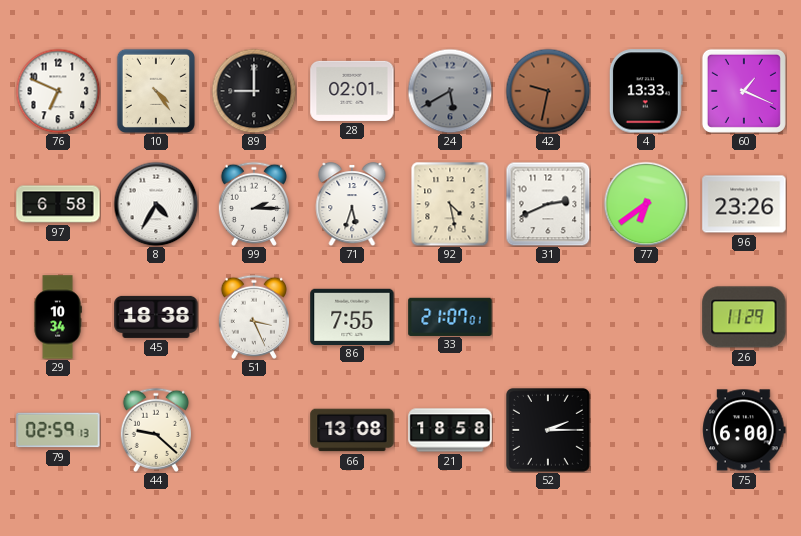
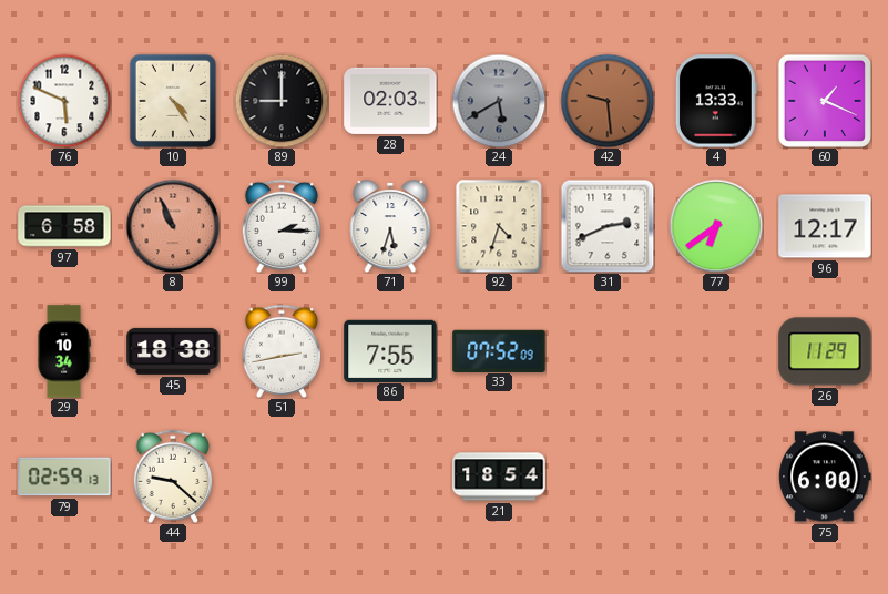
76: 6:49 -> 5:49
28: 02:01 -> 02:03
42: 9:32 -> 9:29
8: 4:35 -> 10:56
8 dial: white -> salmon
92: 4:28 -> 4:33
96: 23:26 -> 12:17
51: 3:26 -> 2:43
33: 21:07 -> 07:52
66: 13:08 -> none
21: 18:58 -> 18:54
52: 2:15 -> none
